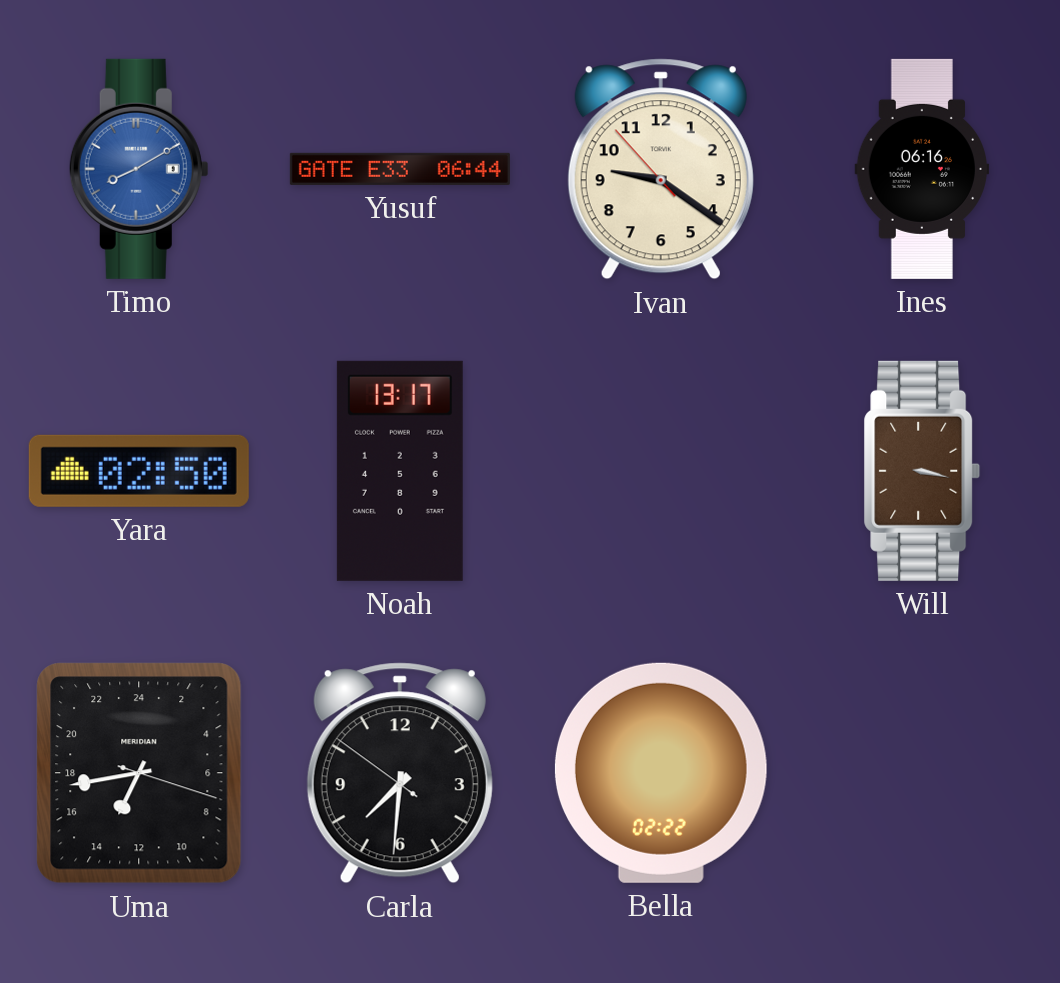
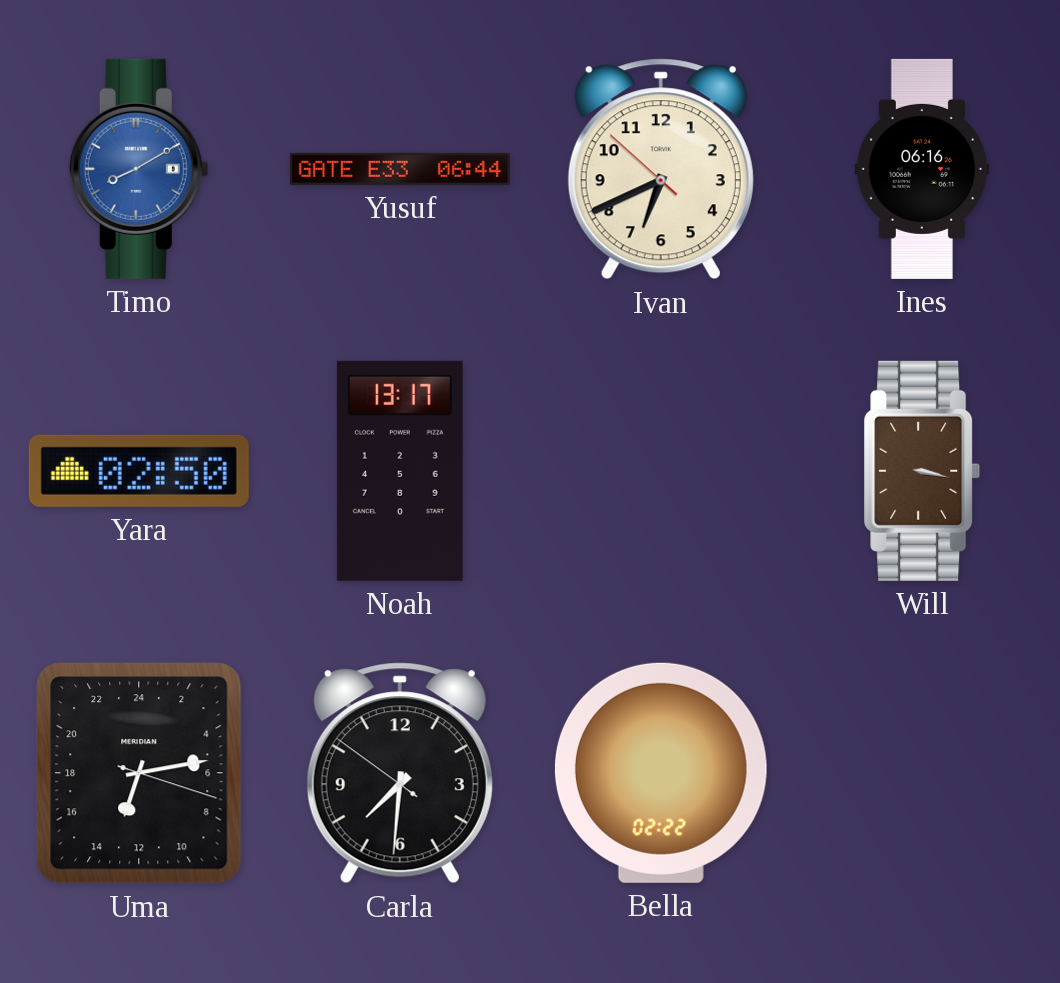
Ivan: 9:20 -> 6:40
Uma: 13:43 -> 13:13
